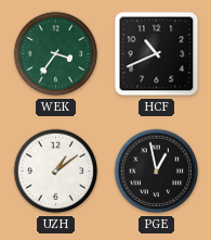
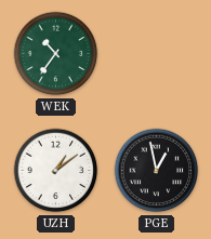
WEK: 3:36 -> 10:36
HCF: 10:41 -> none
